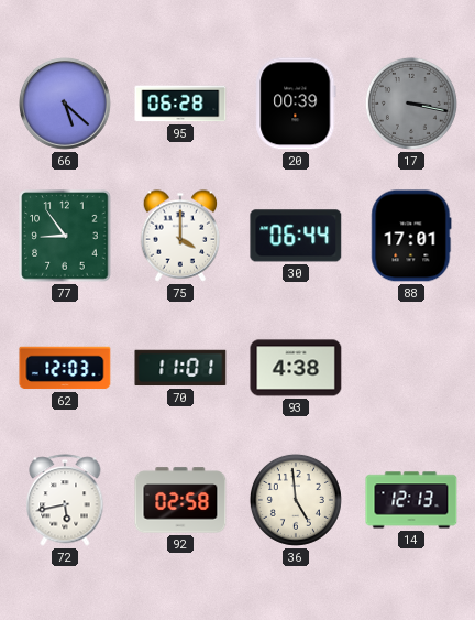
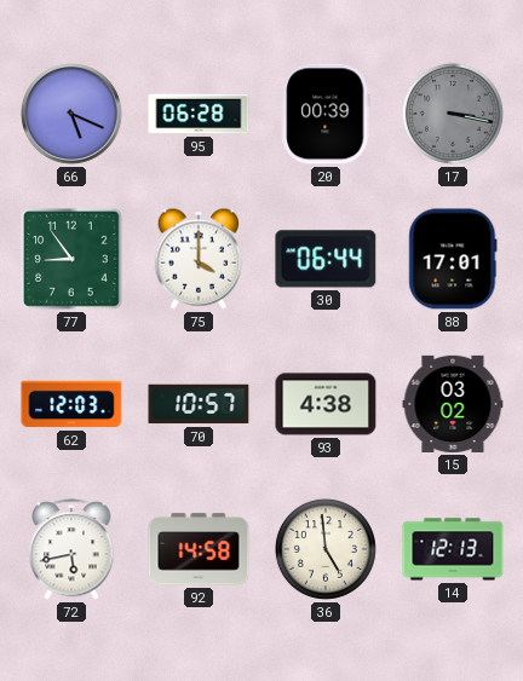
66: 5:22 -> 5:19
70: 11:01 -> 10:57
15: none -> 03:02
92: 02:58 -> 14:58
